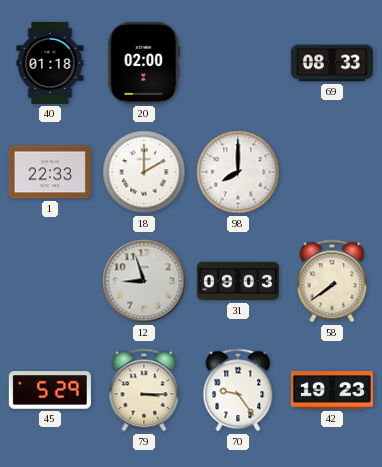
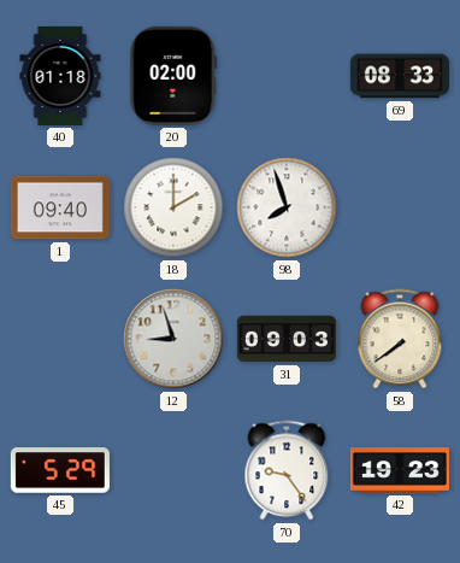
1: 22:33 -> 09:40
98: 8:00 -> 7:57
79: 3:15 -> none
